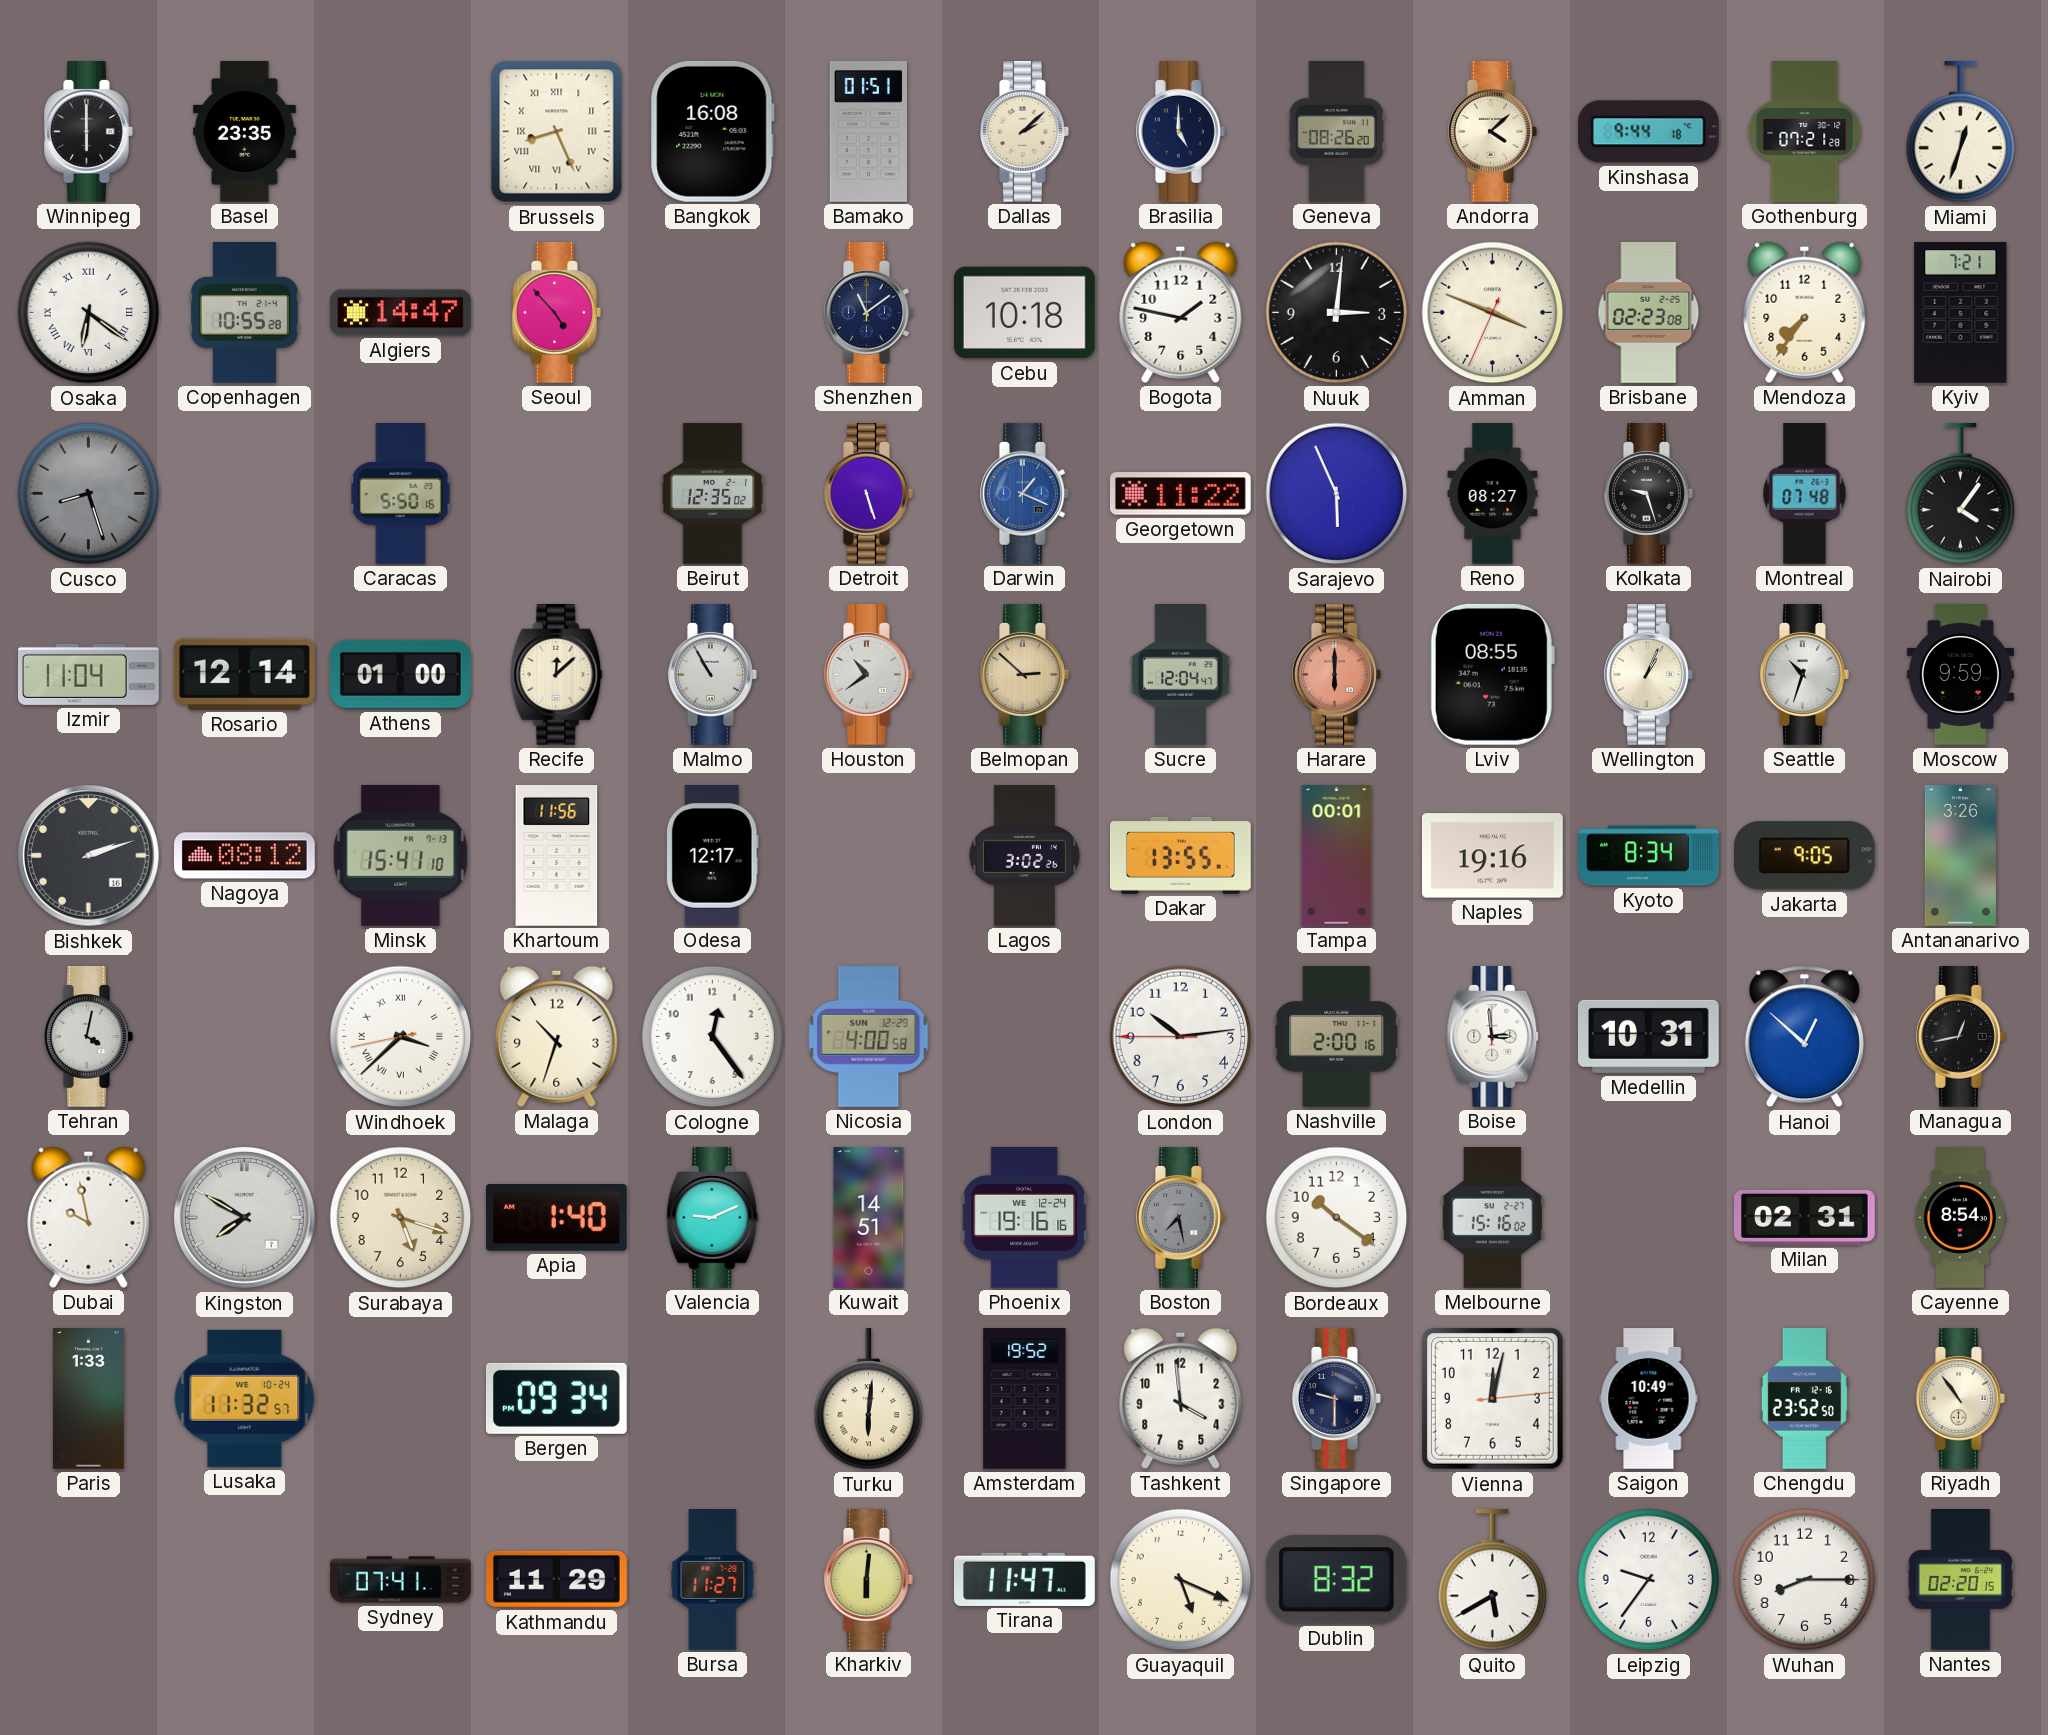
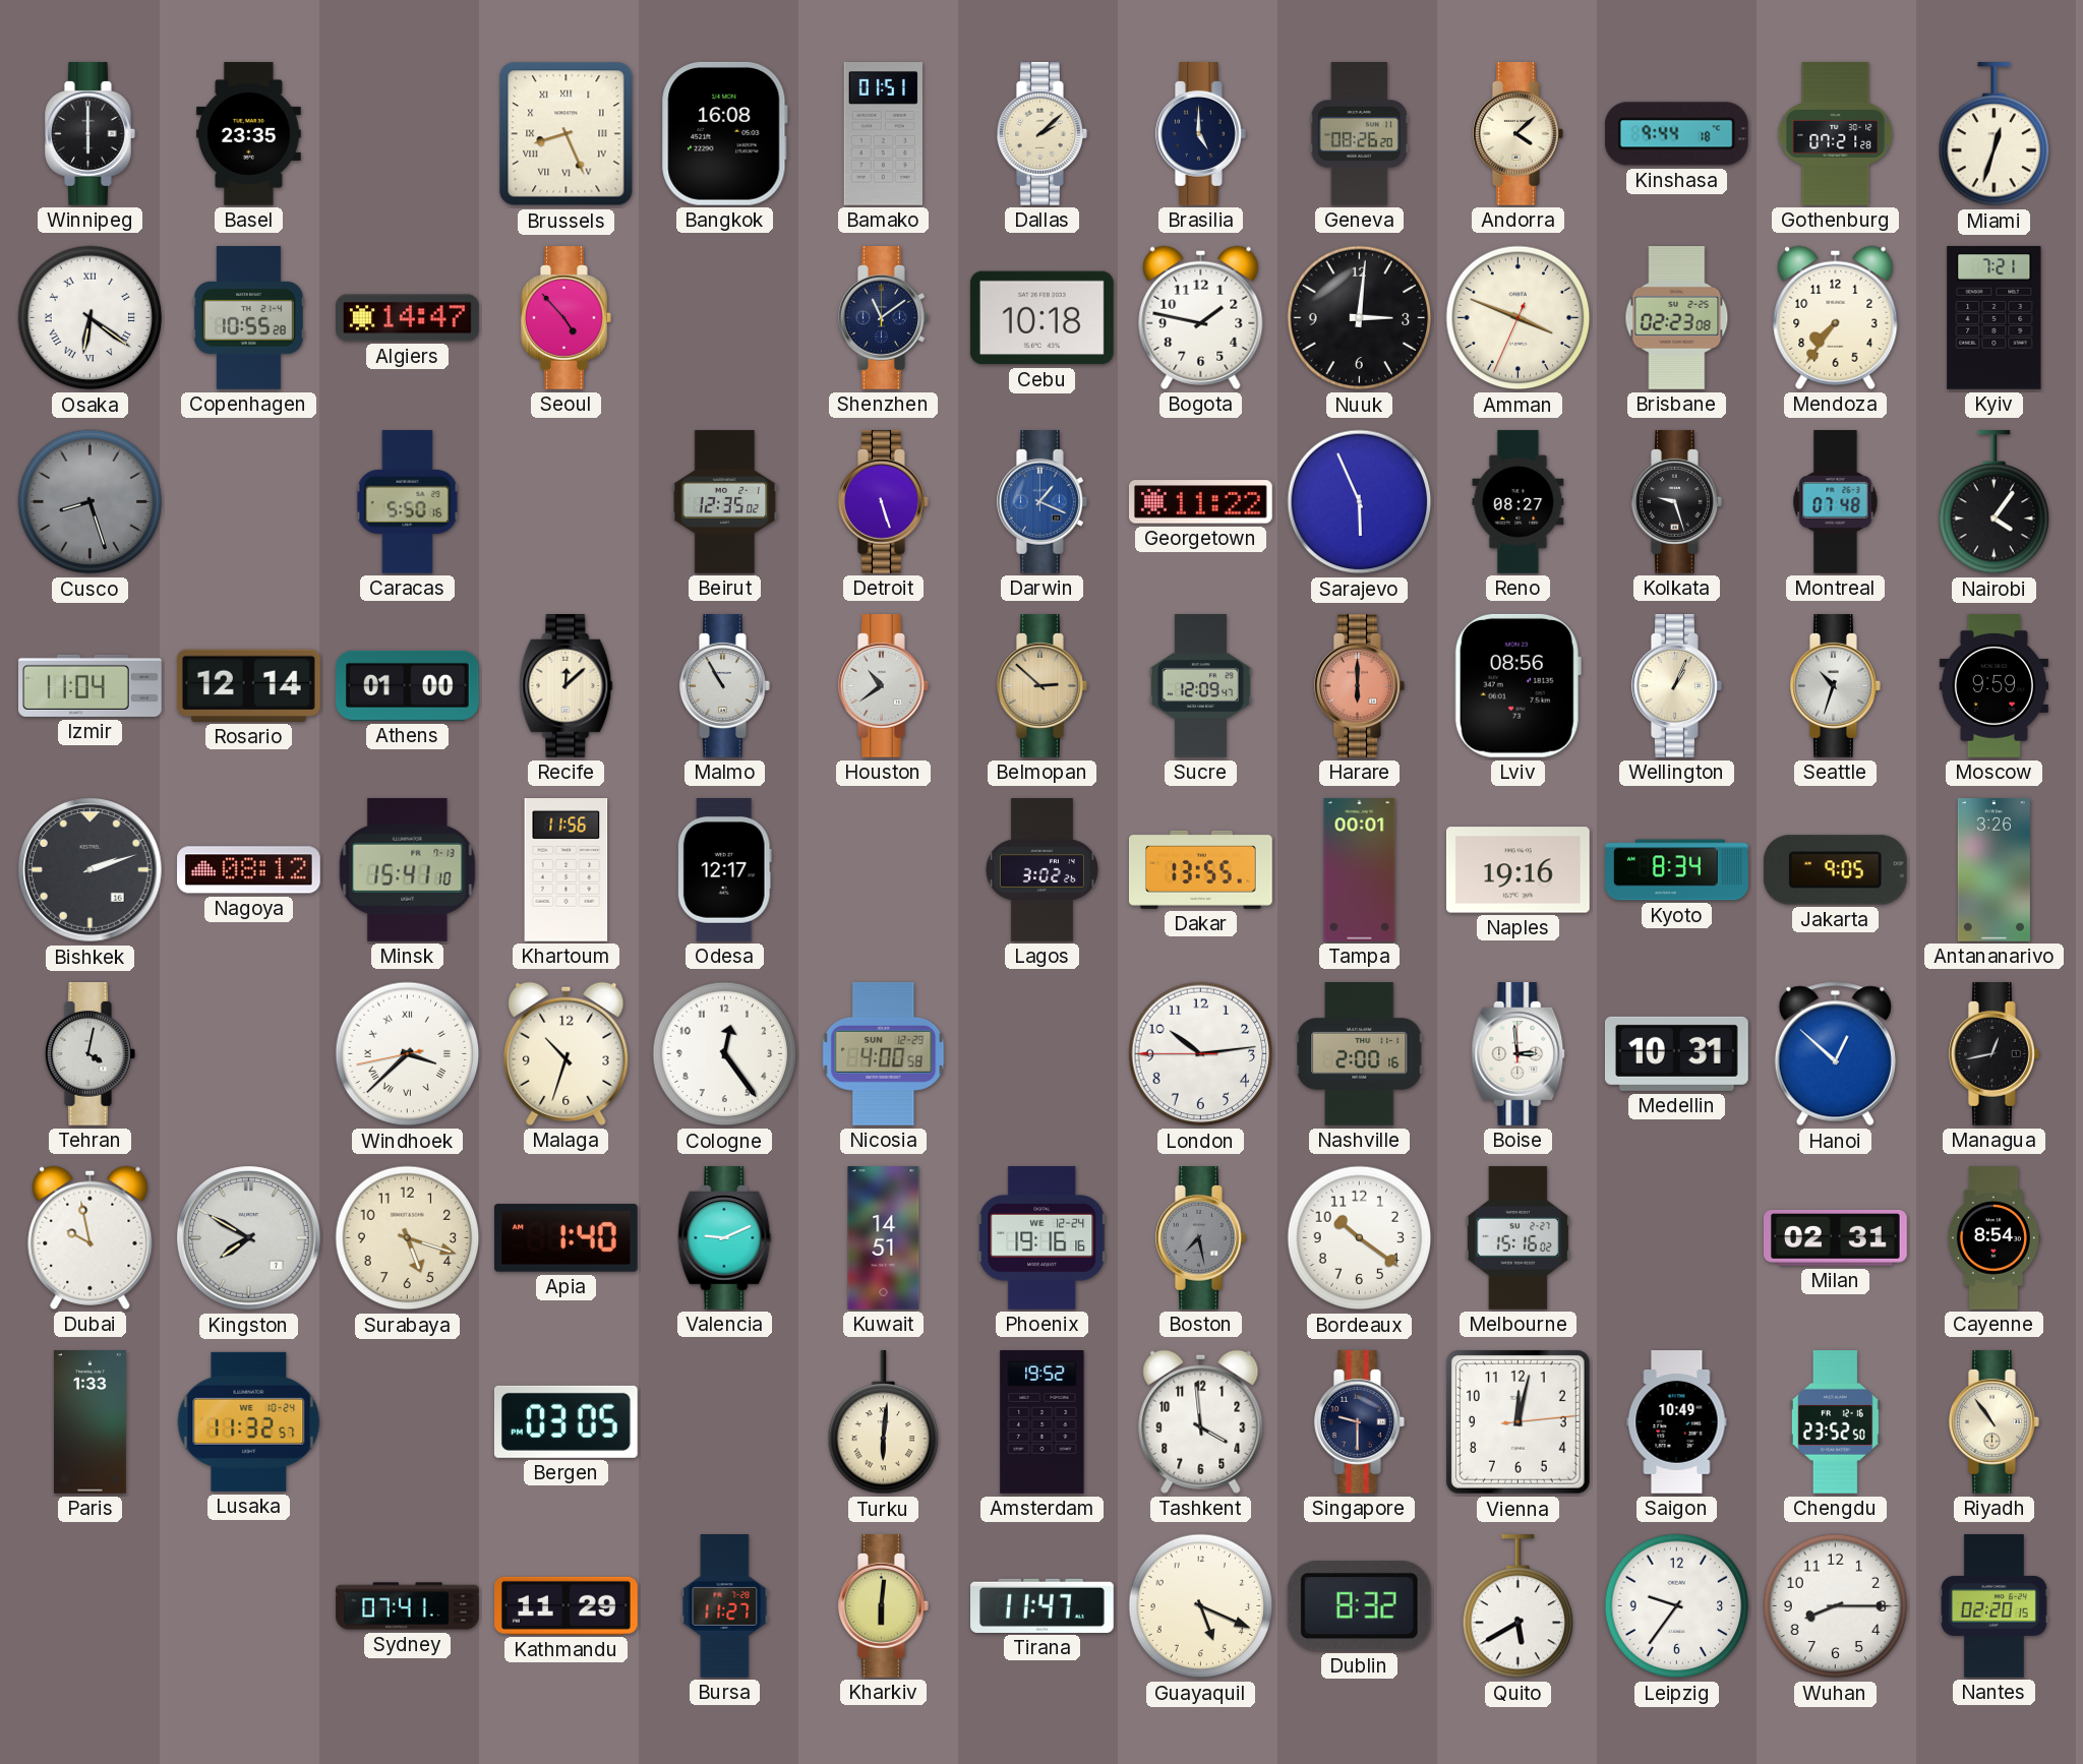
Sucre: 12:04 -> 12:09
Lviv: 08:55 -> 08:56
Bergen: 09:34 -> 03:05
